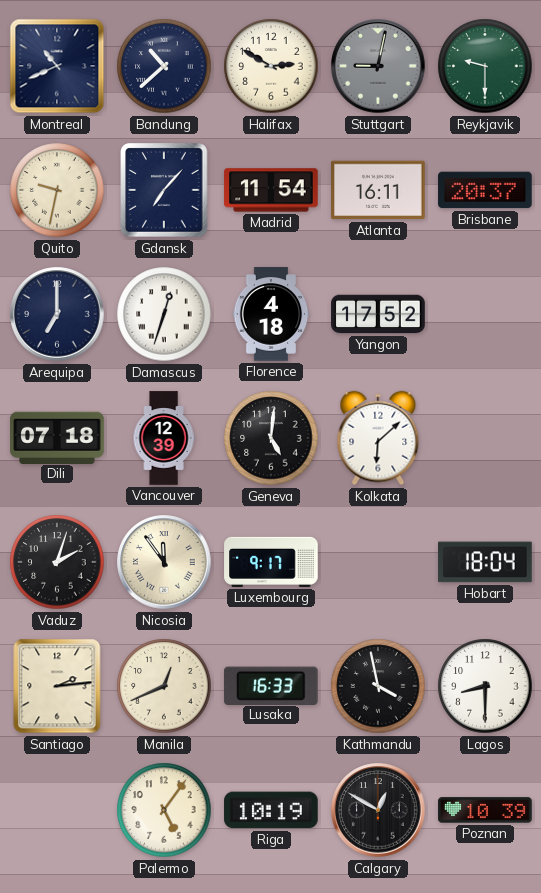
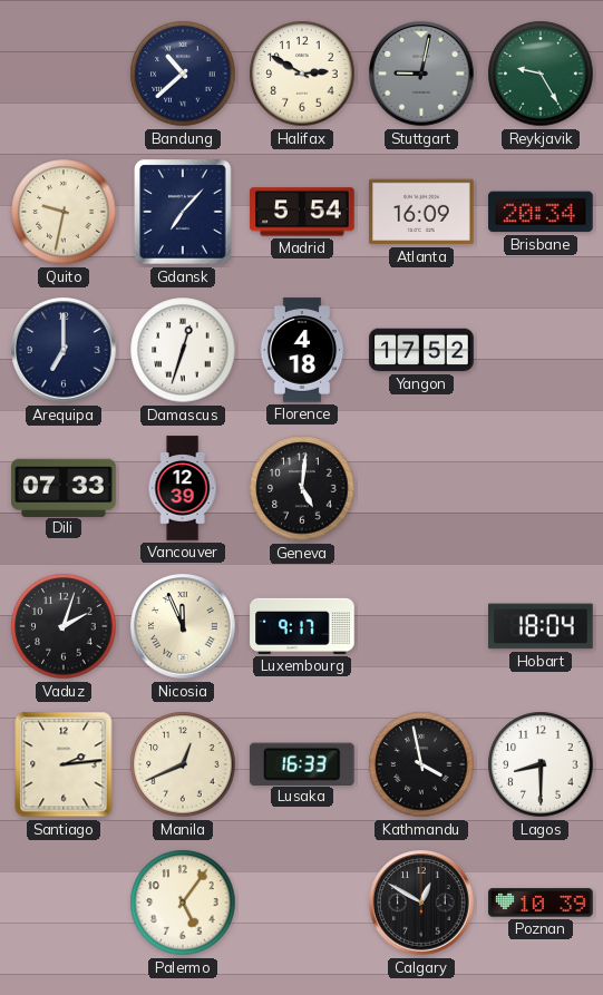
Montreal: 10:41 -> none
Reykjavik: 9:30 -> 9:25
Madrid: 11:54 -> 5:54
Atlanta: 16:11 -> 16:09
Brisbane: 20:37 -> 20:34
Dili: 07:18 -> 07:33
Kolkata: 6:08 -> none
Nicosia: 11:54 -> 11:56
Riga: 10:19 -> none
